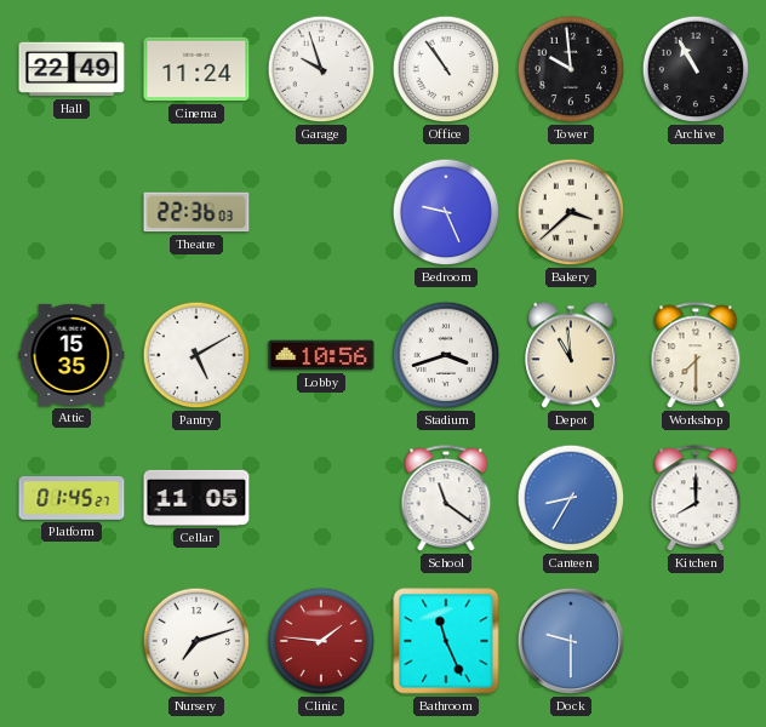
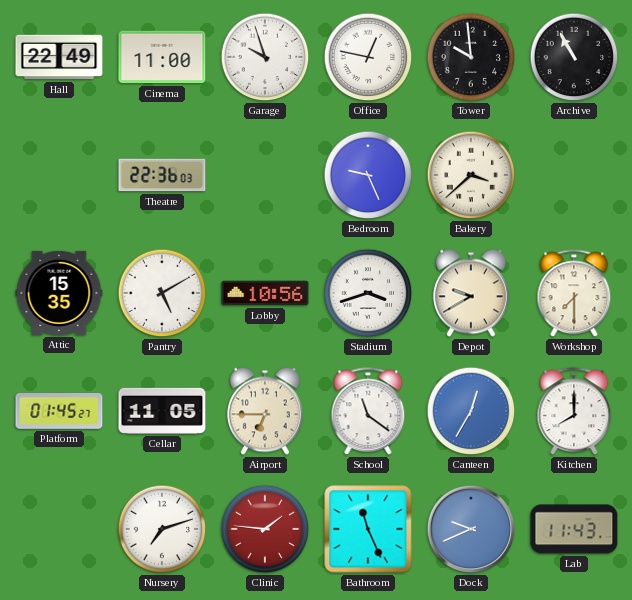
Cinema: 11:24 -> 11:00
Office: 10:54 -> 12:47
Depot: 10:59 -> 9:40
Airport: none -> 6:45
Canteen: 8:35 -> 12:35
Dock: 9:30 -> 9:41
Lab: none -> 11:43
